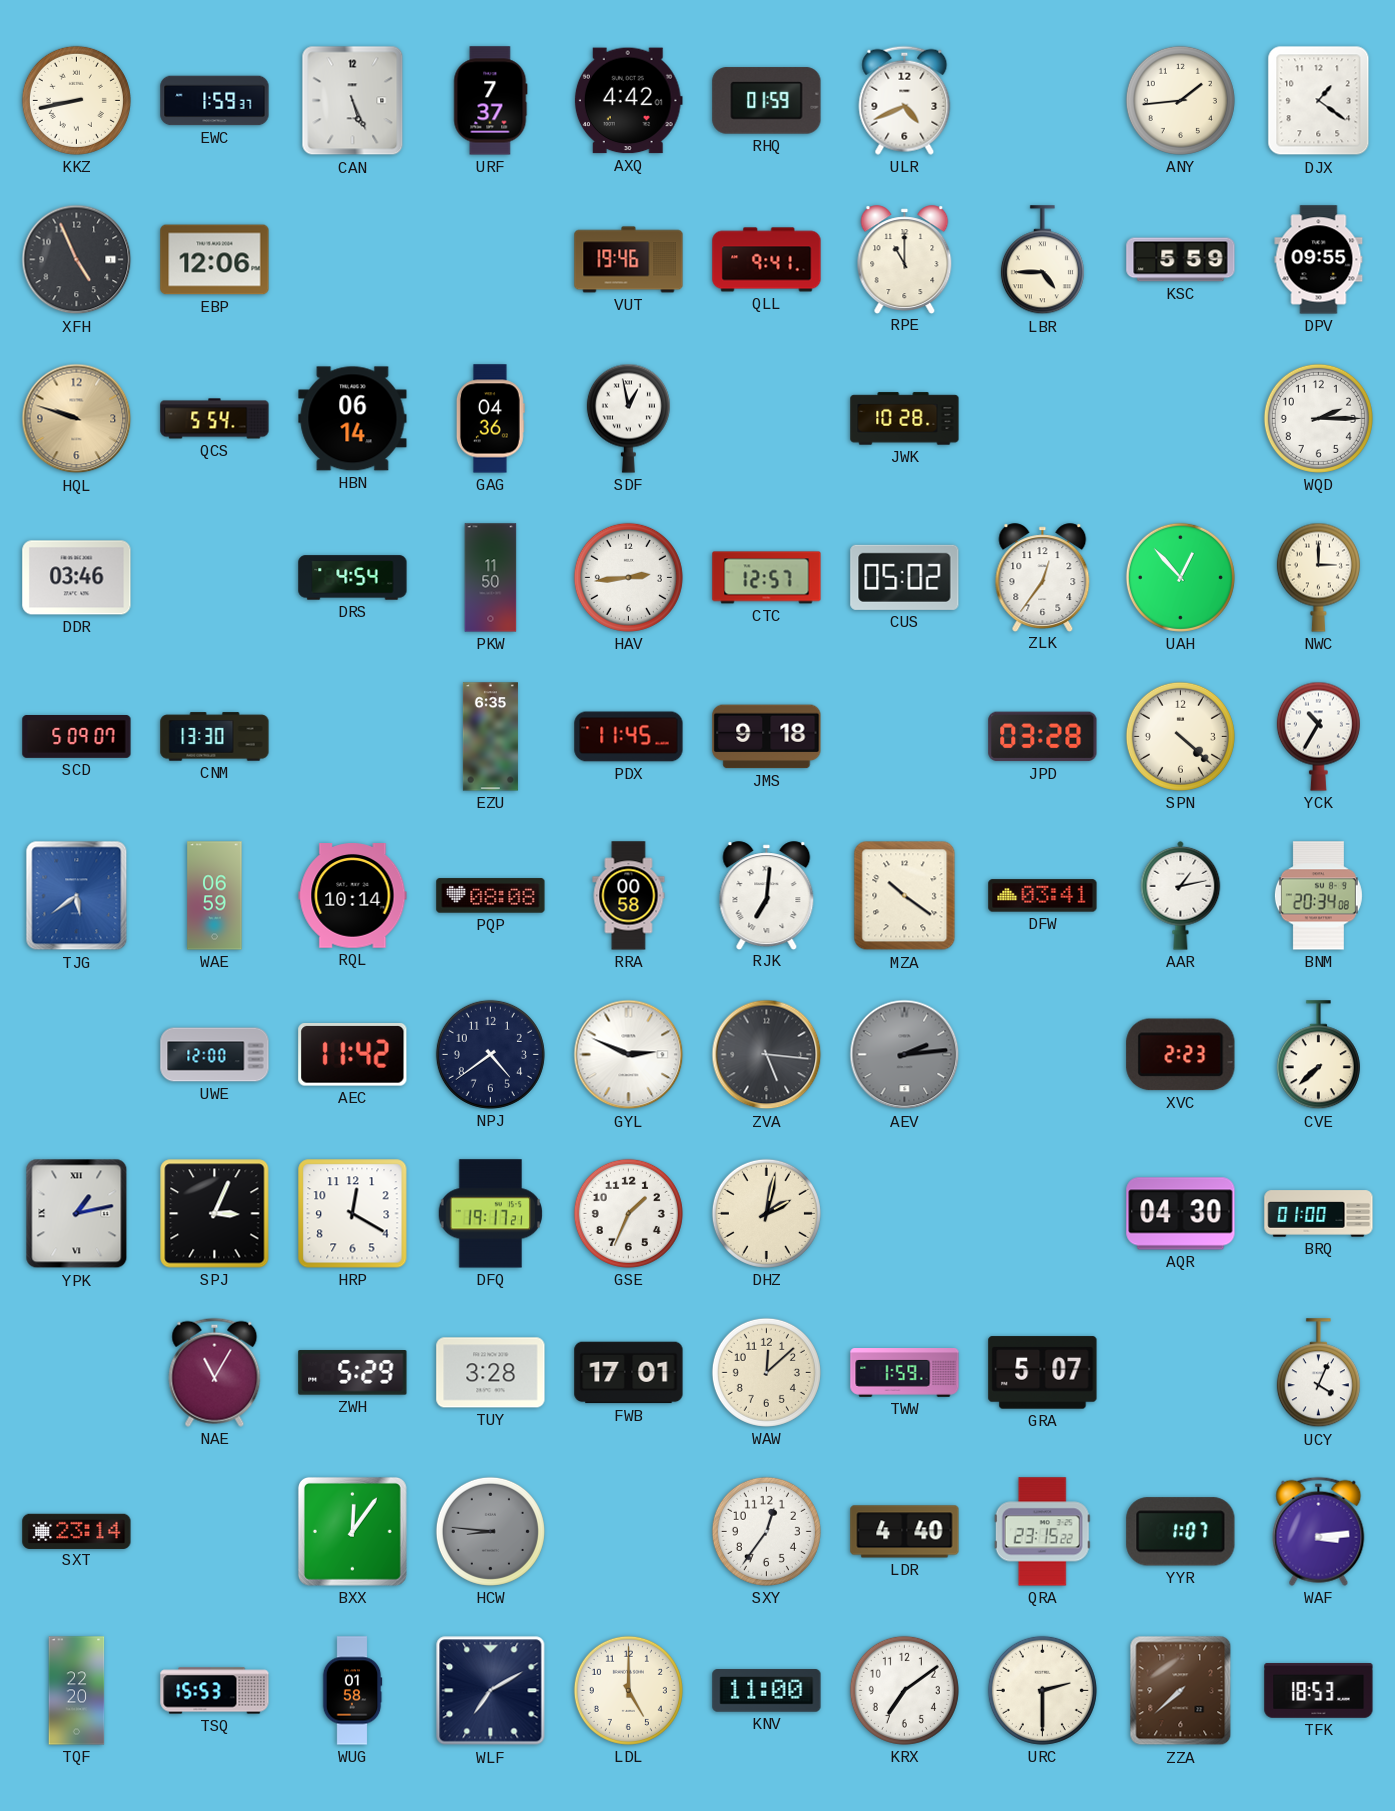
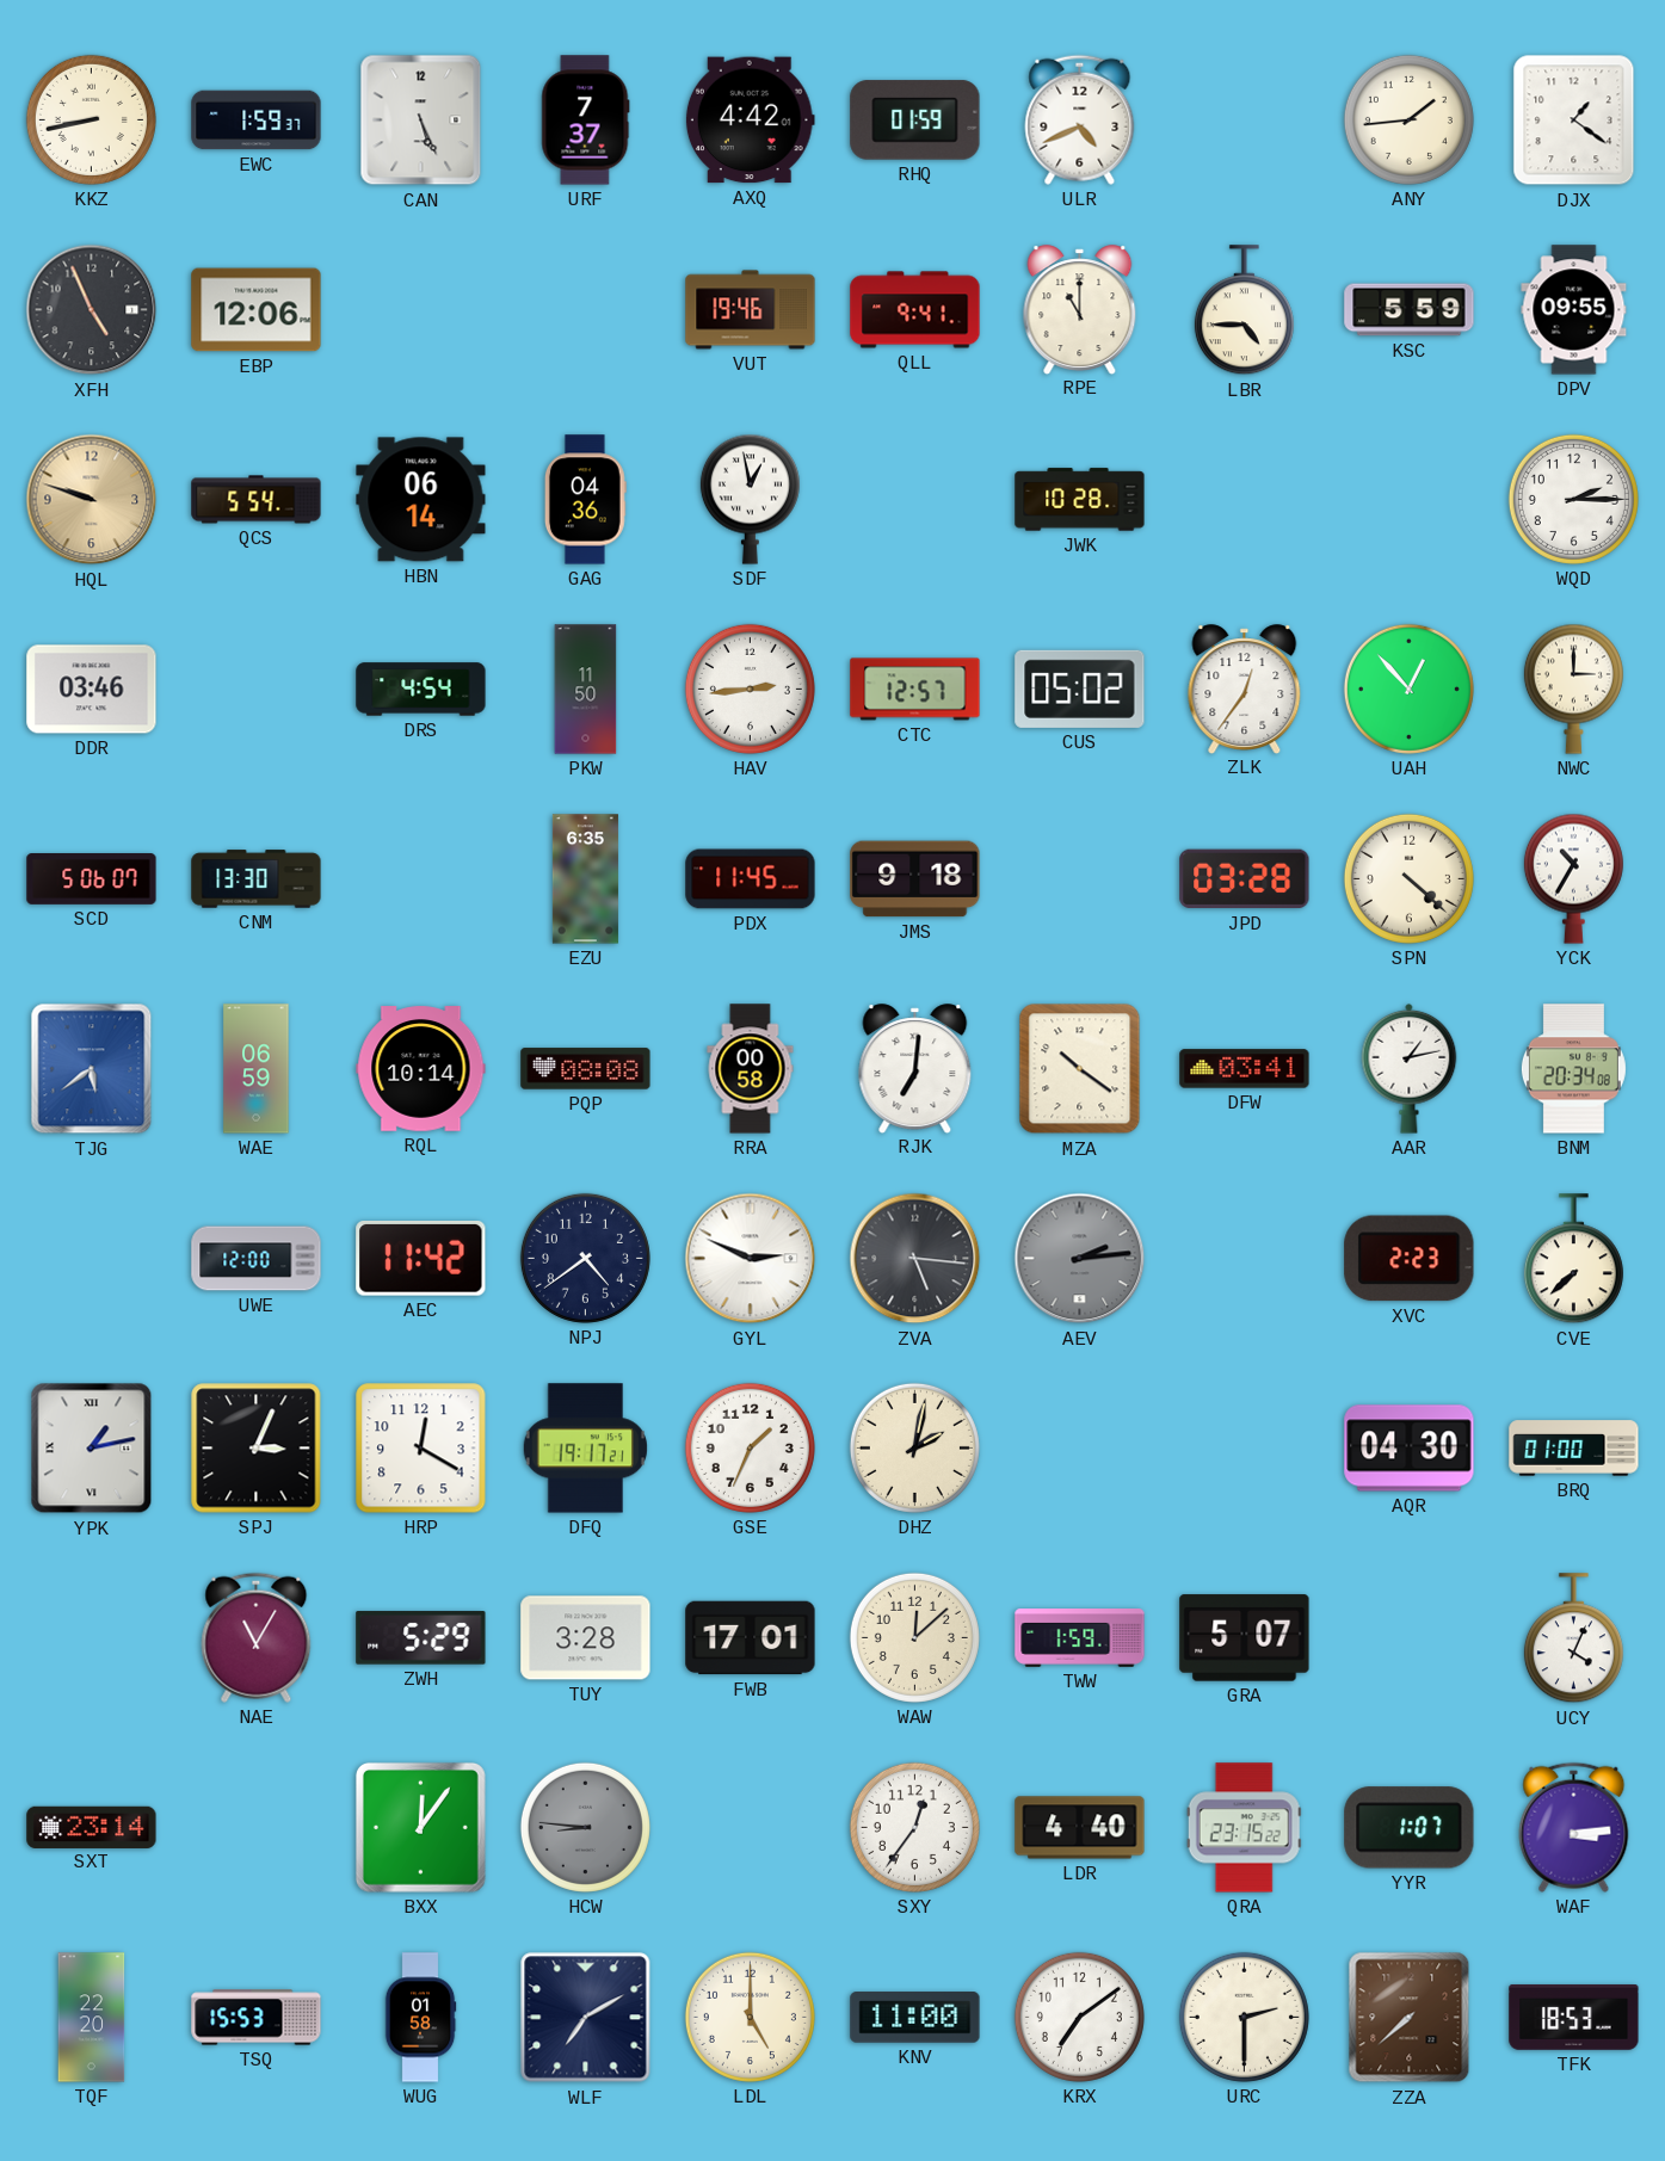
SCD: 5:09 -> 5:06
